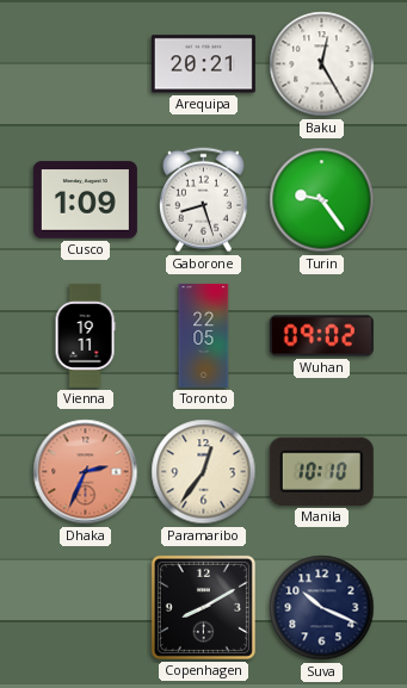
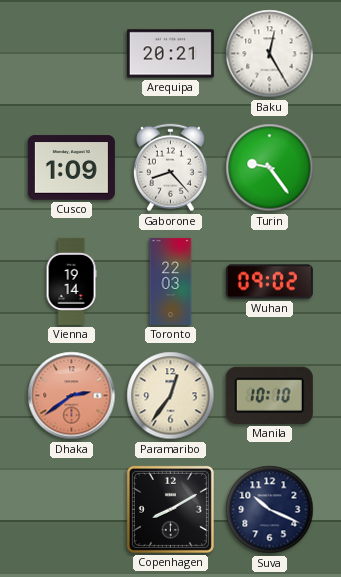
Gaborone: 8:27 -> 8:23
Vienna: 19:11 -> 19:14
Toronto: 22:05 -> 22:03
Dhaka: 2:34 -> 2:39
